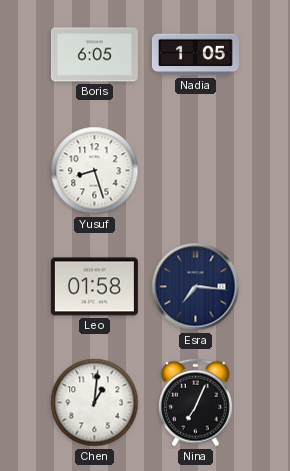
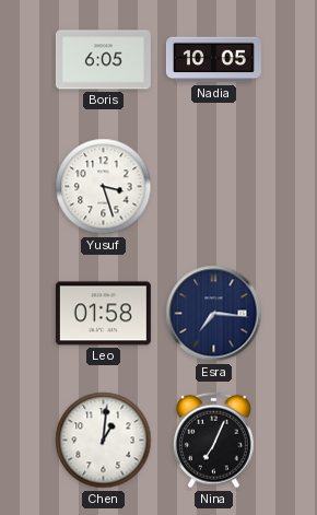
Nadia: 1:05 -> 10:05
Yusuf: 8:27 -> 3:27
